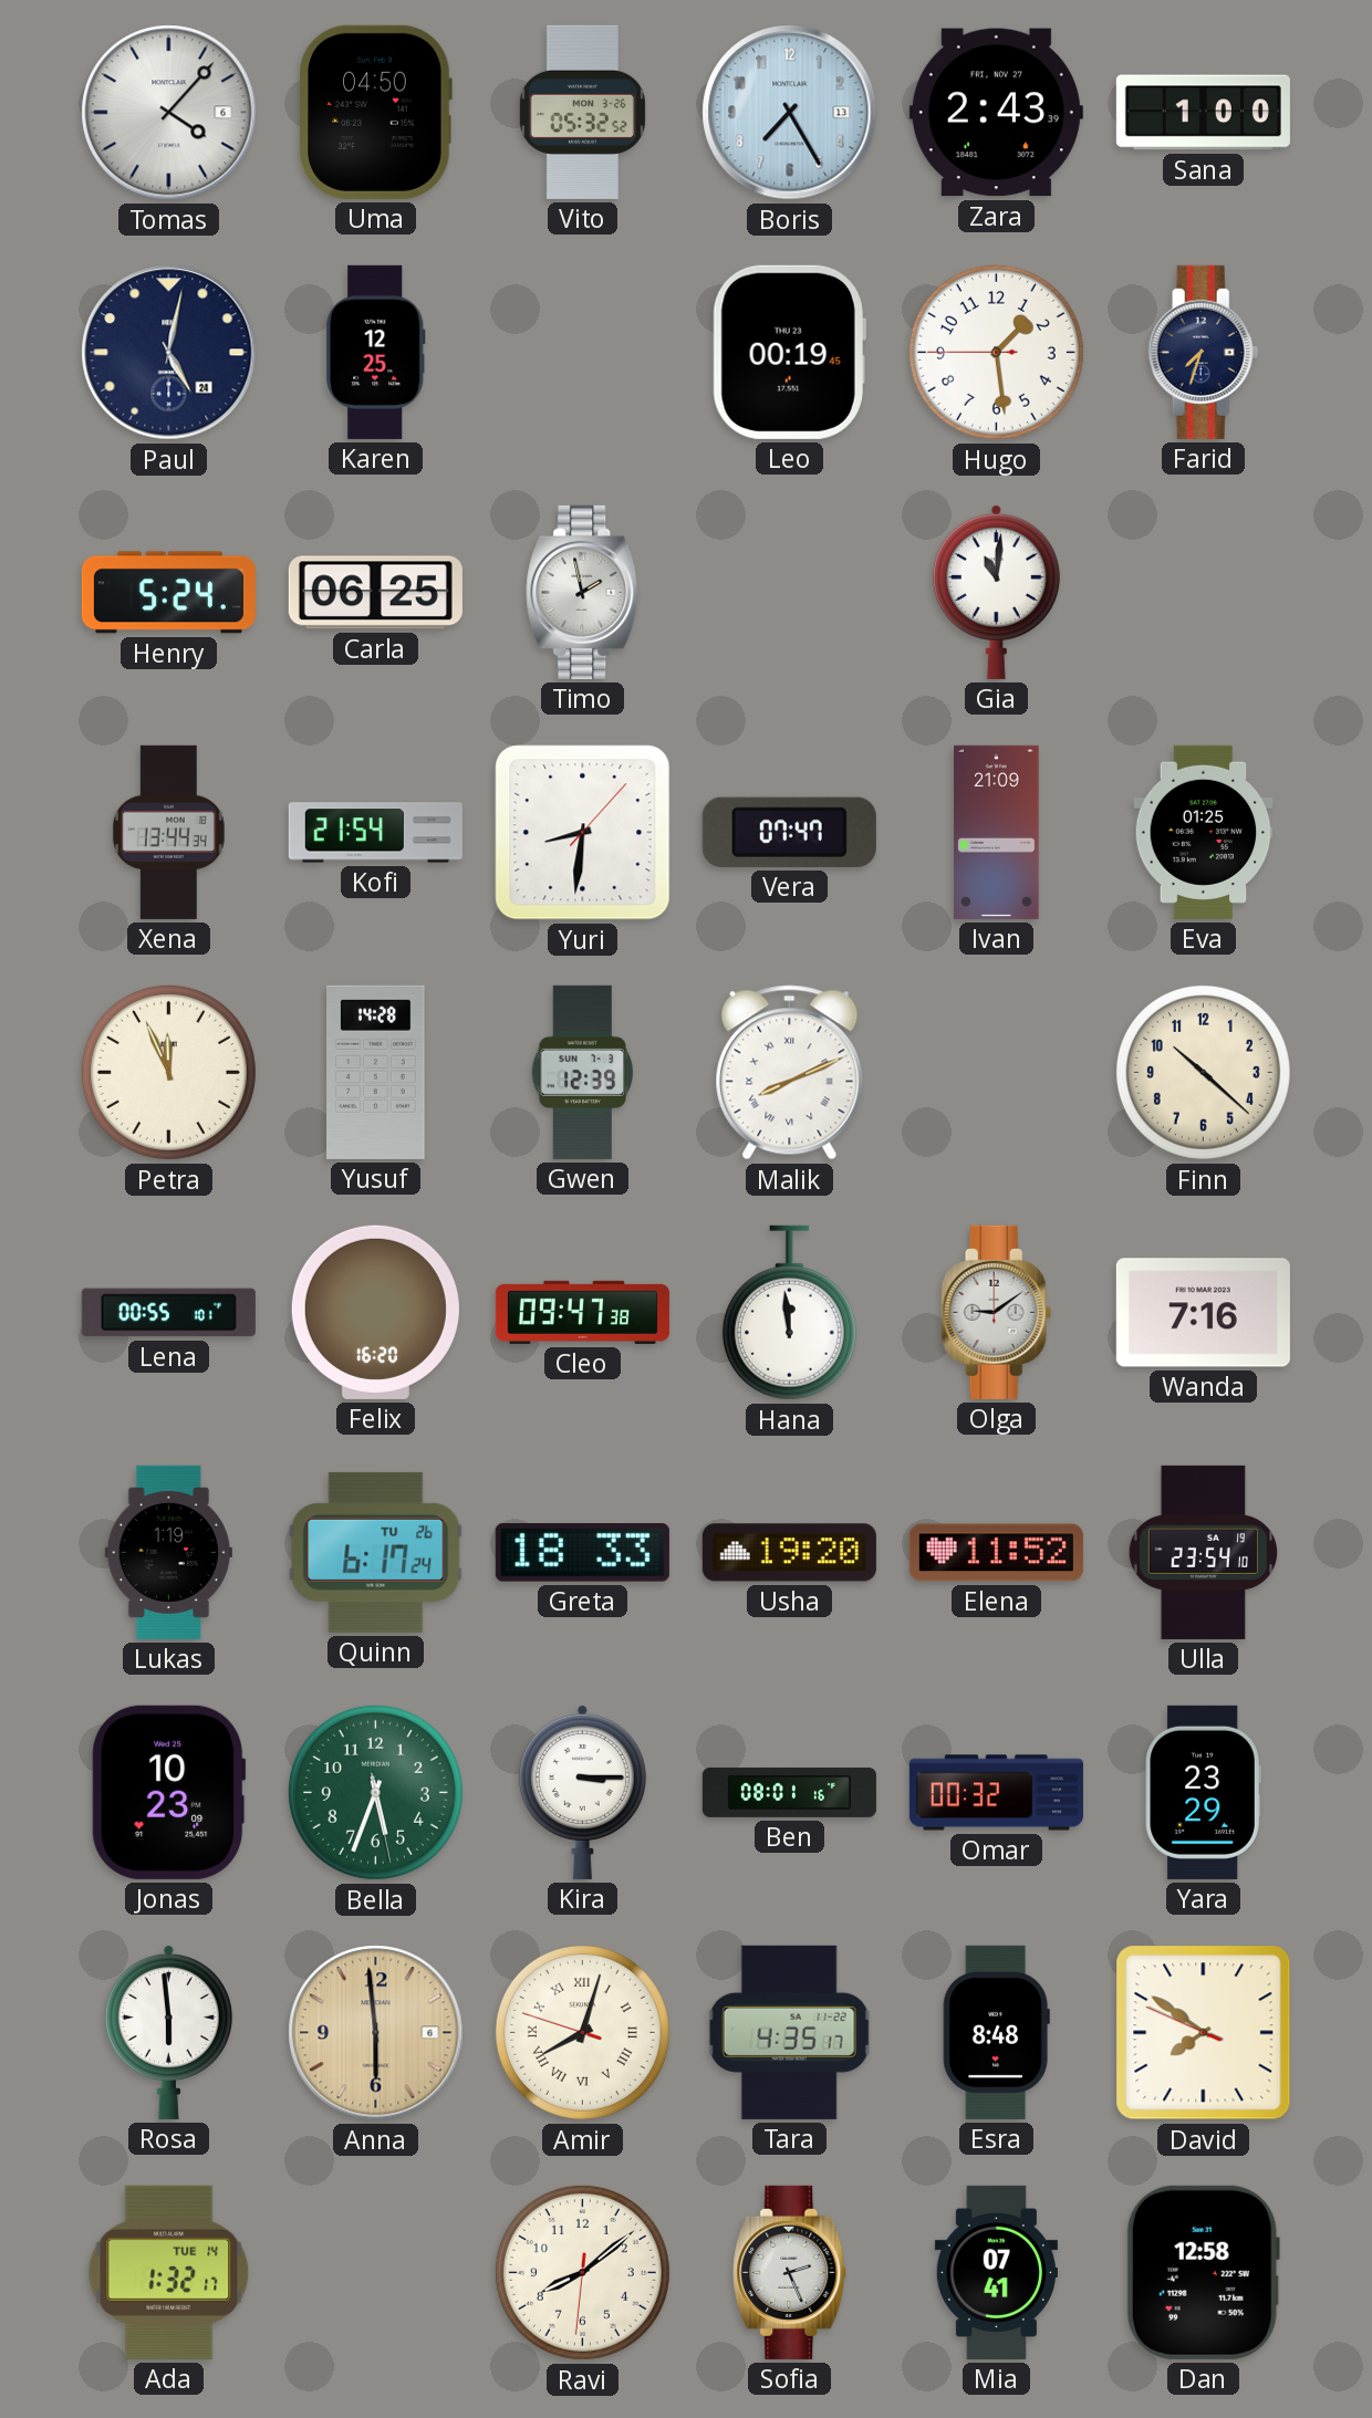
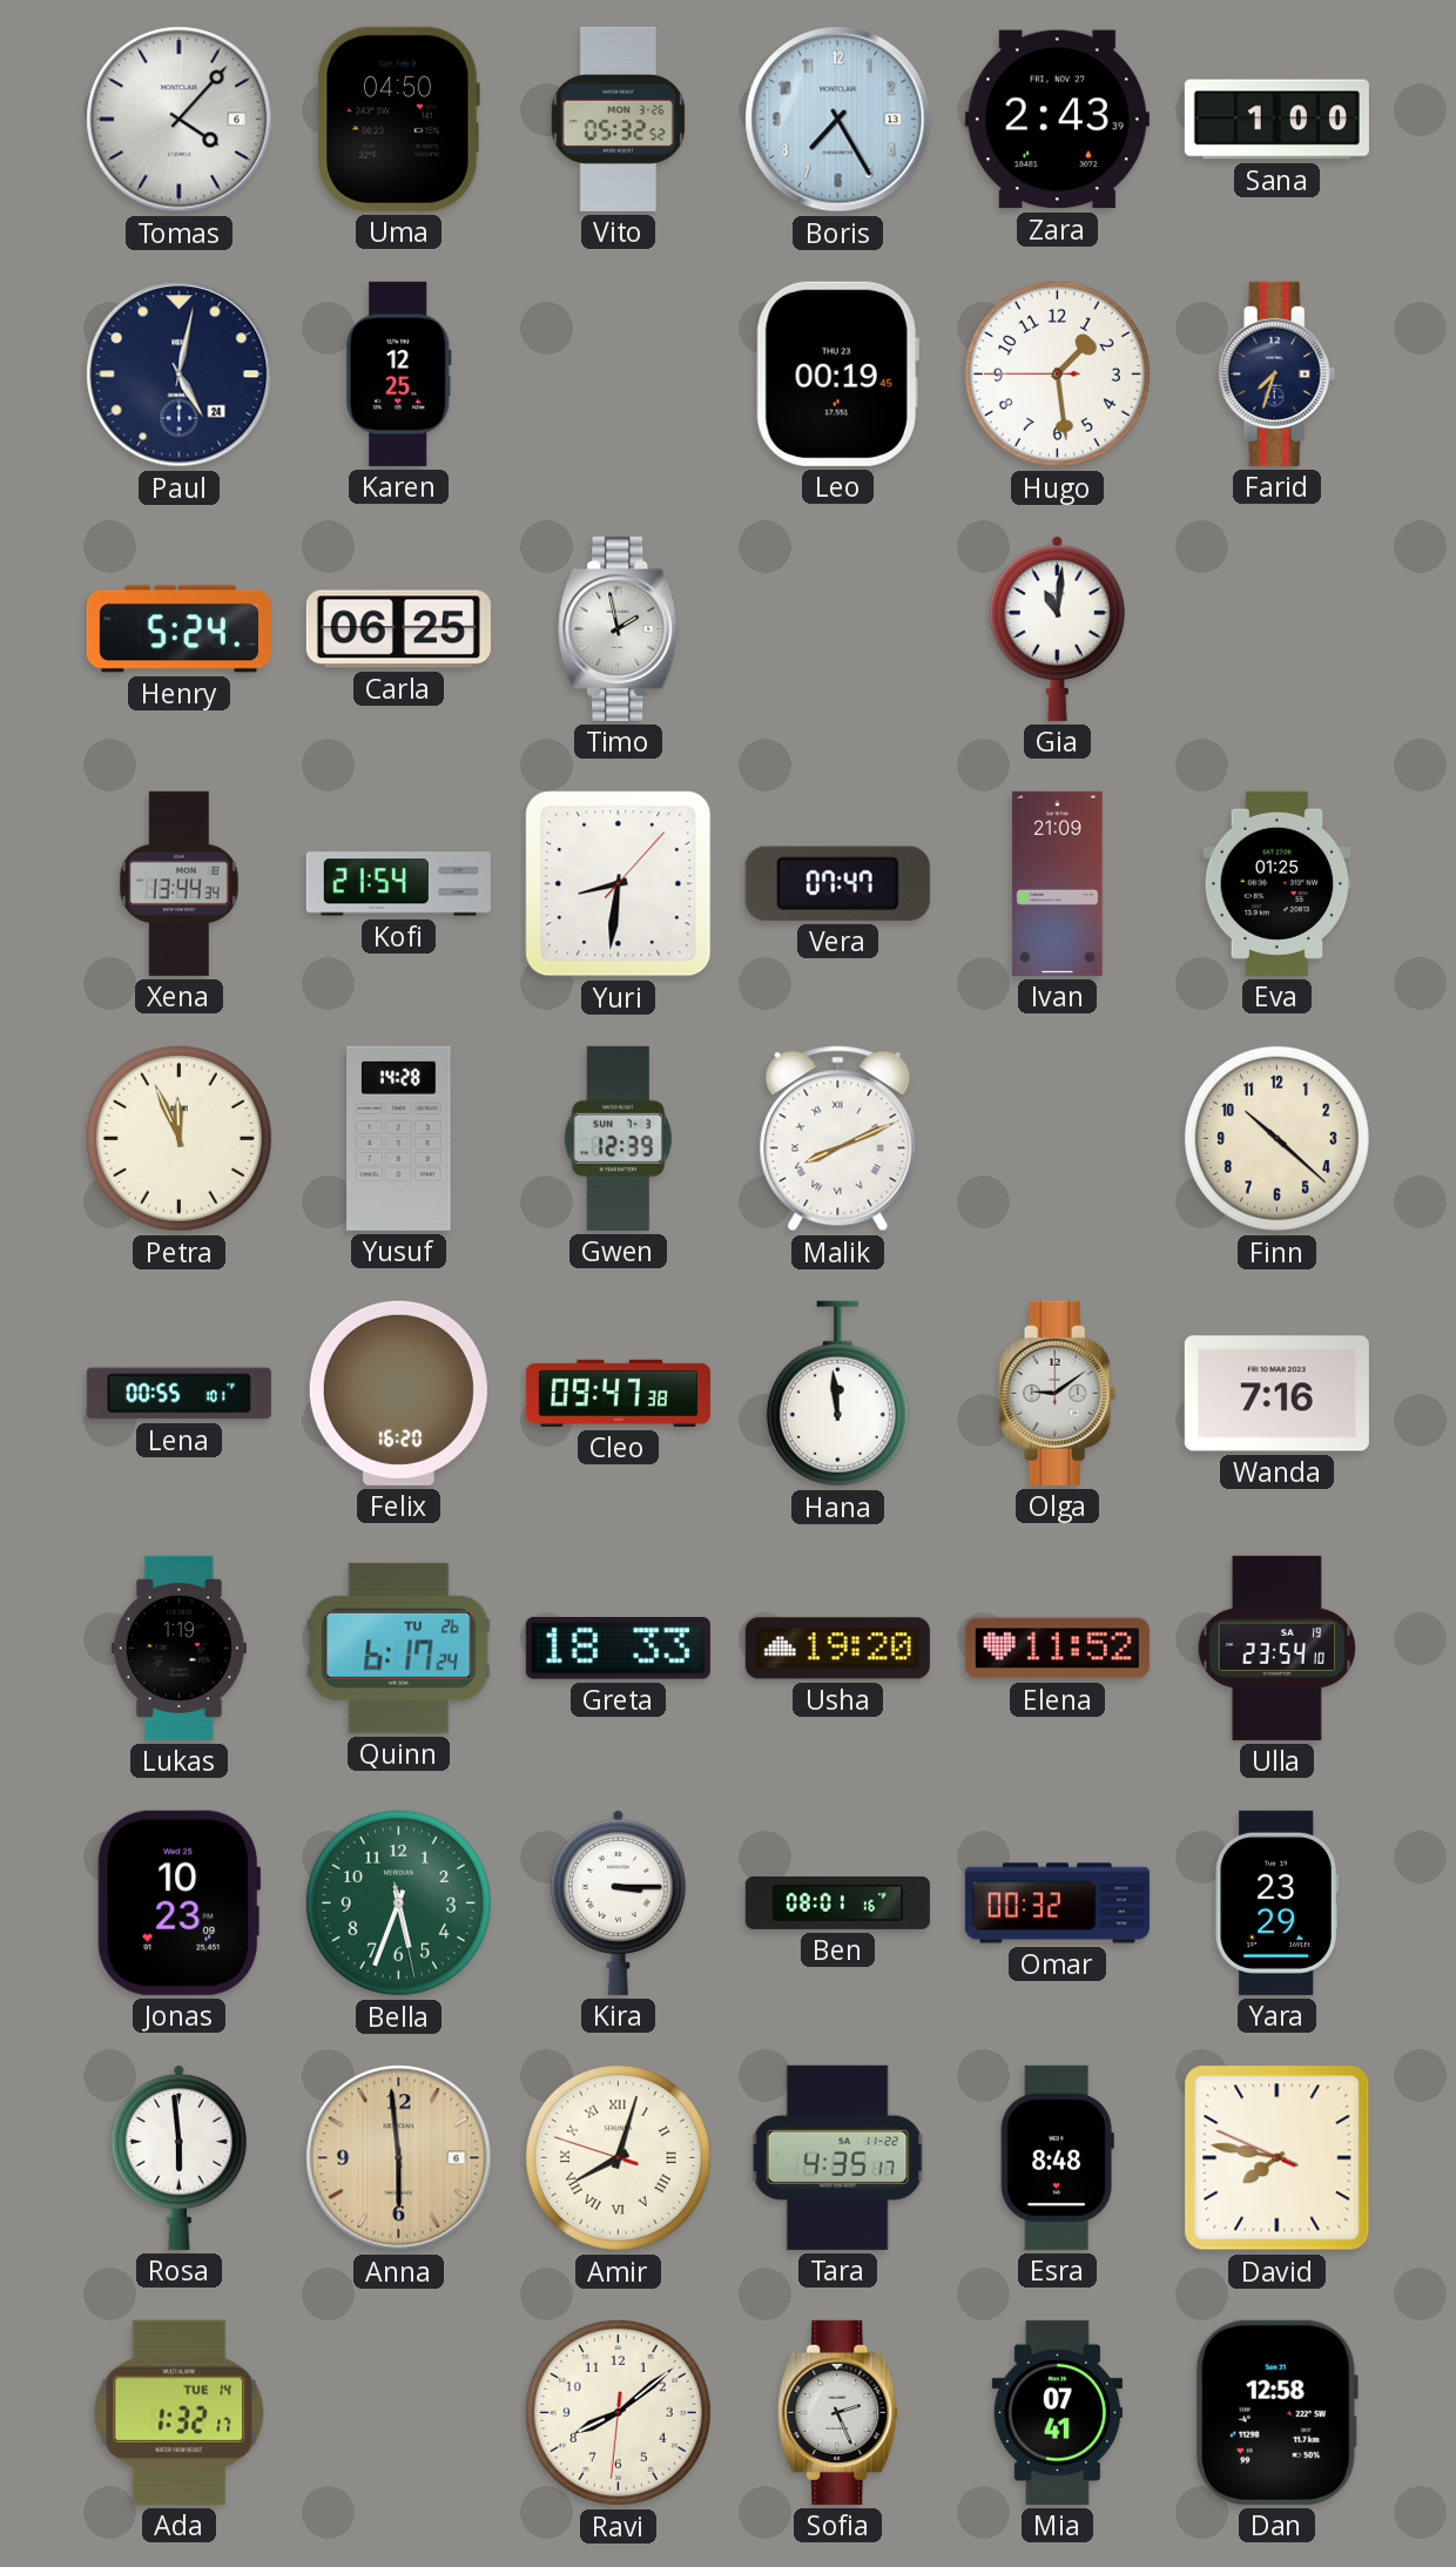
David: 7:50 -> 7:46
